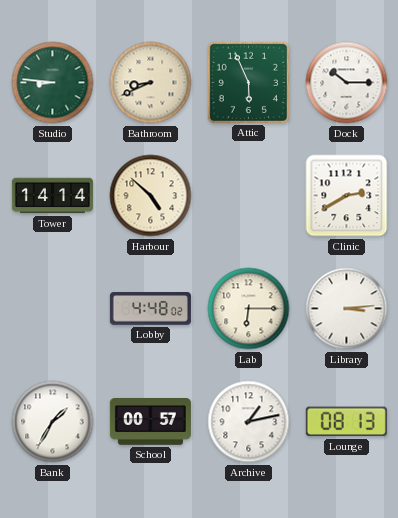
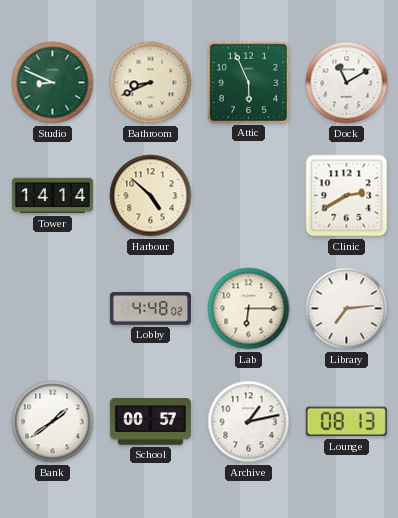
Studio: 8:46 -> 8:49
Dock: 10:15 -> 11:10
Library: 3:14 -> 7:14
Bank: 1:35 -> 1:39
